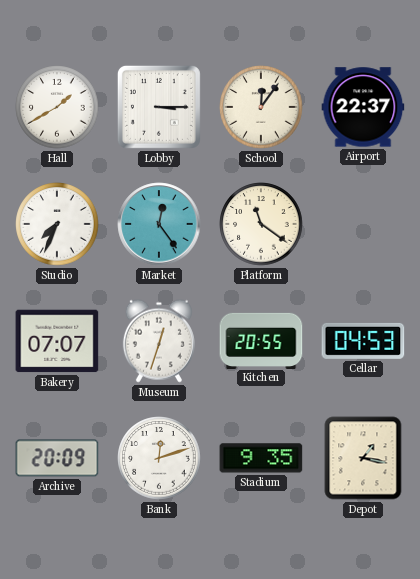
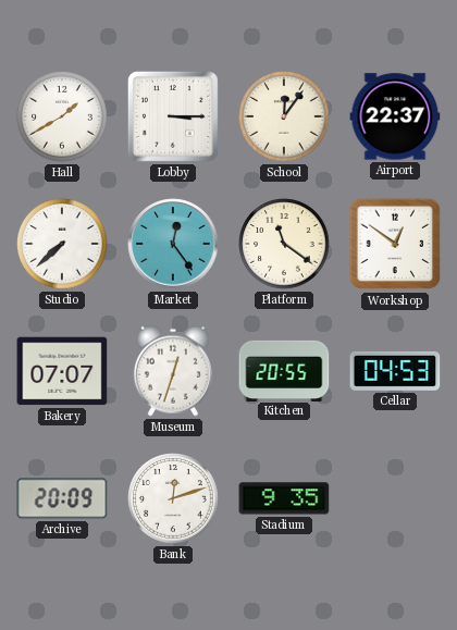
Studio: 7:34 -> 7:38
Workshop: none -> 12:51
Depot: 1:17 -> none
